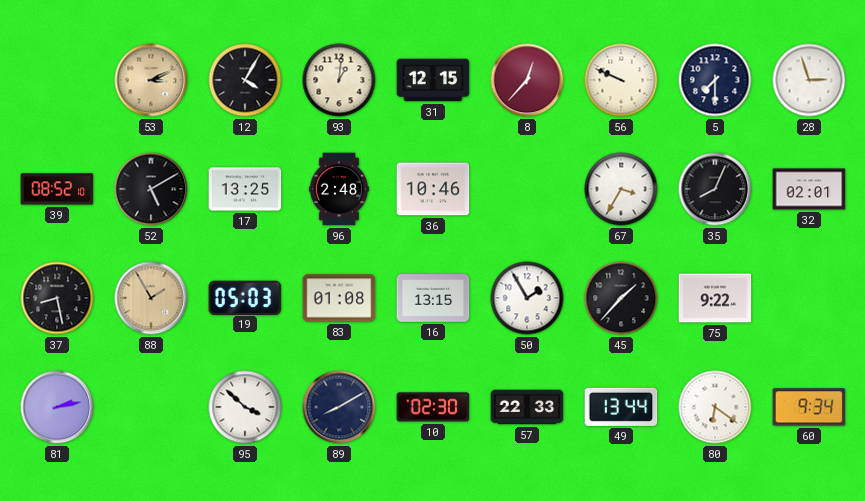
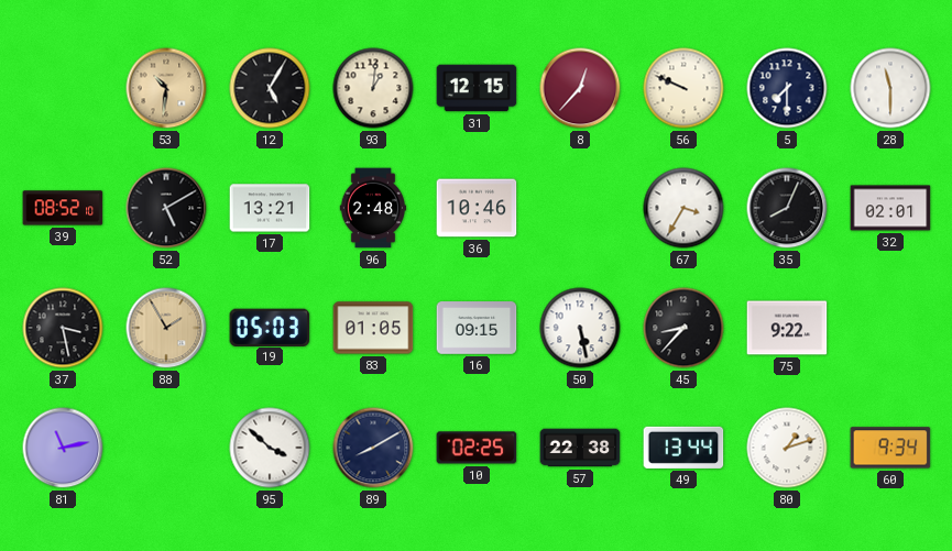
53: 3:11 -> 10:31
12: 4:05 -> 5:05
28: 2:57 -> 11:30
17: 13:25 -> 13:21
37: 8:28 -> 3:28
83: 01:08 -> 01:05
16: 13:15 -> 09:15
50: 1:55 -> 5:28
45: 1:37 -> 8:37
81: 2:13 -> 11:13
10: 02:30 -> 02:25
57: 22:33 -> 22:38
80: 6:21 -> 1:12
